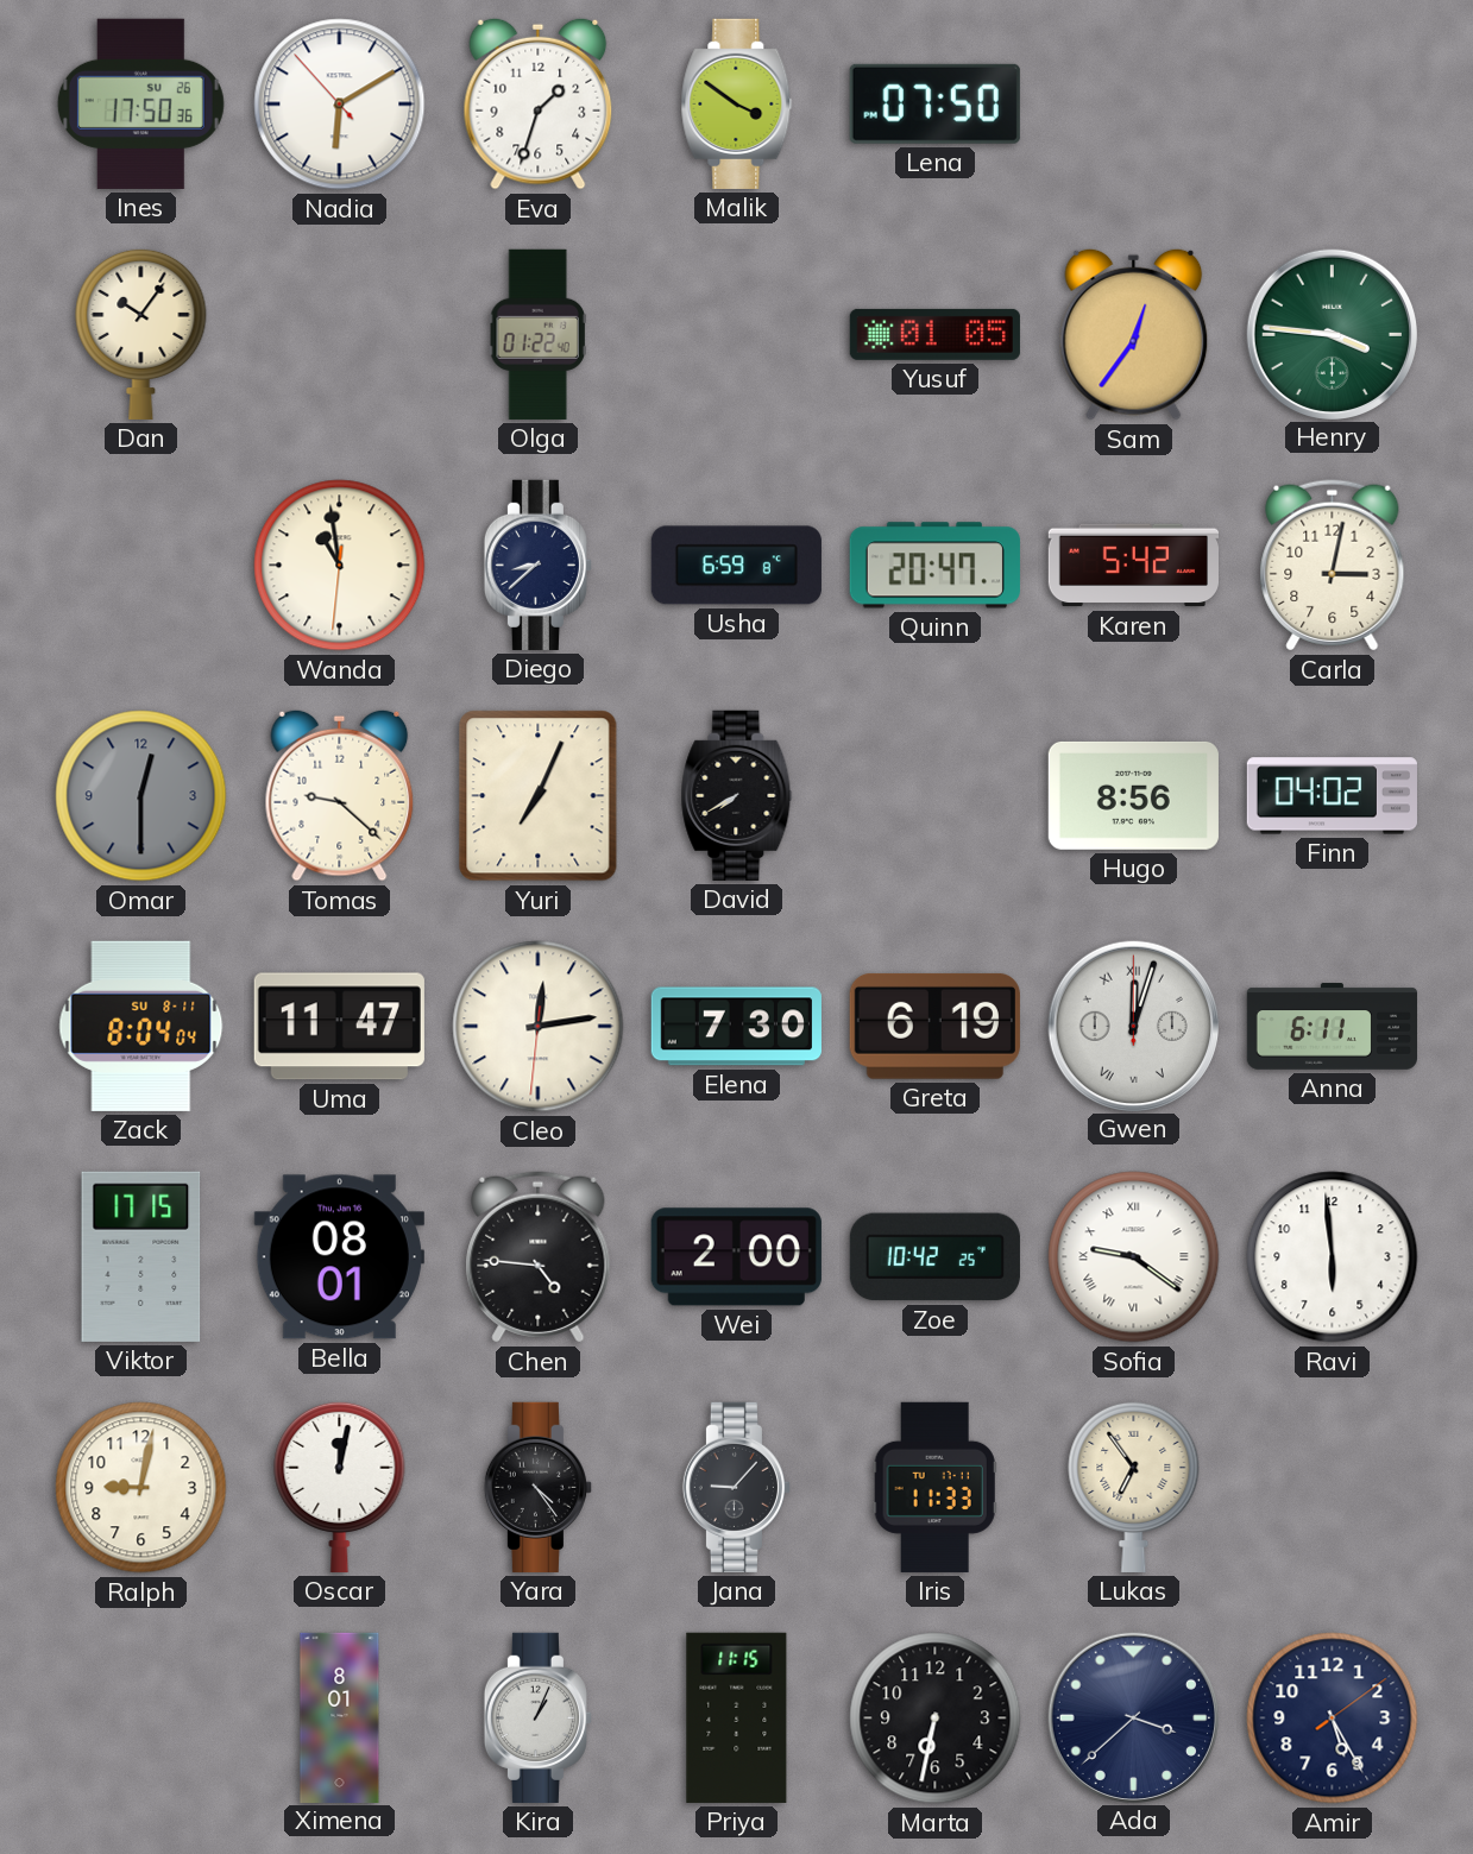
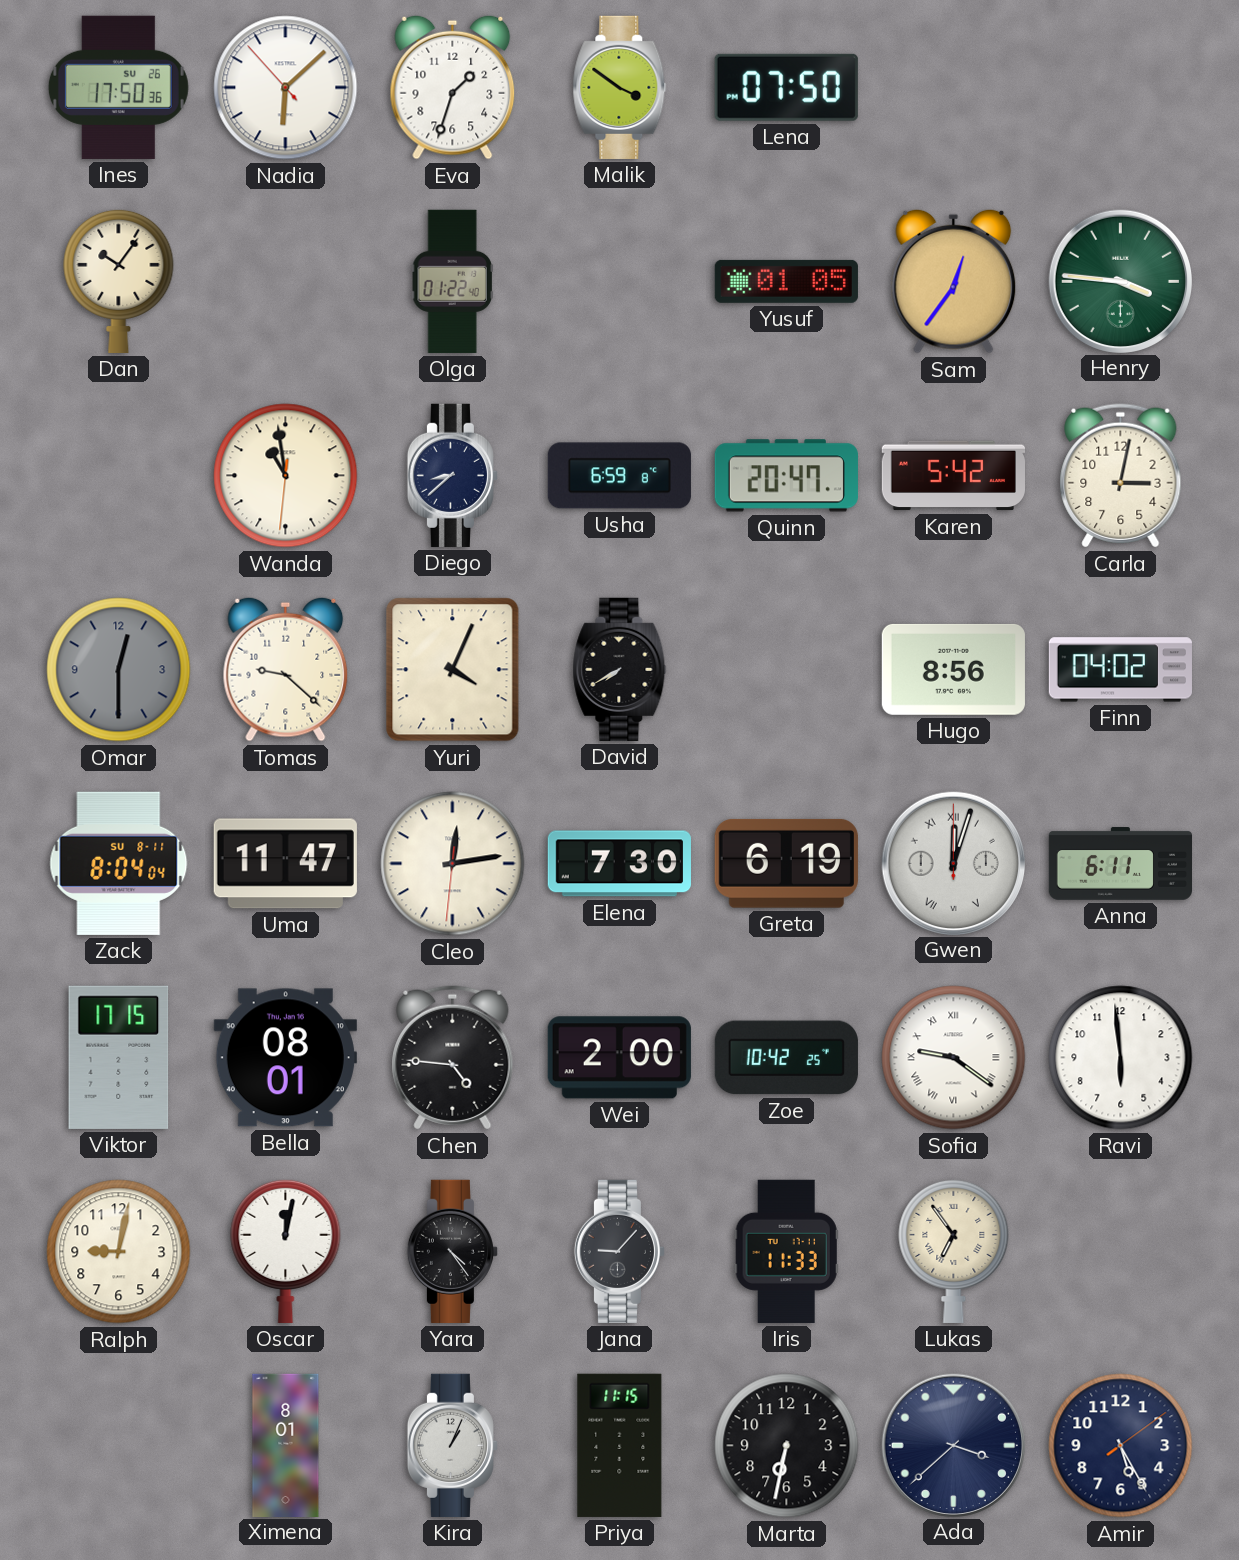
Nadia: 6:09 -> 6:07
Yuri: 7:04 -> 4:04
